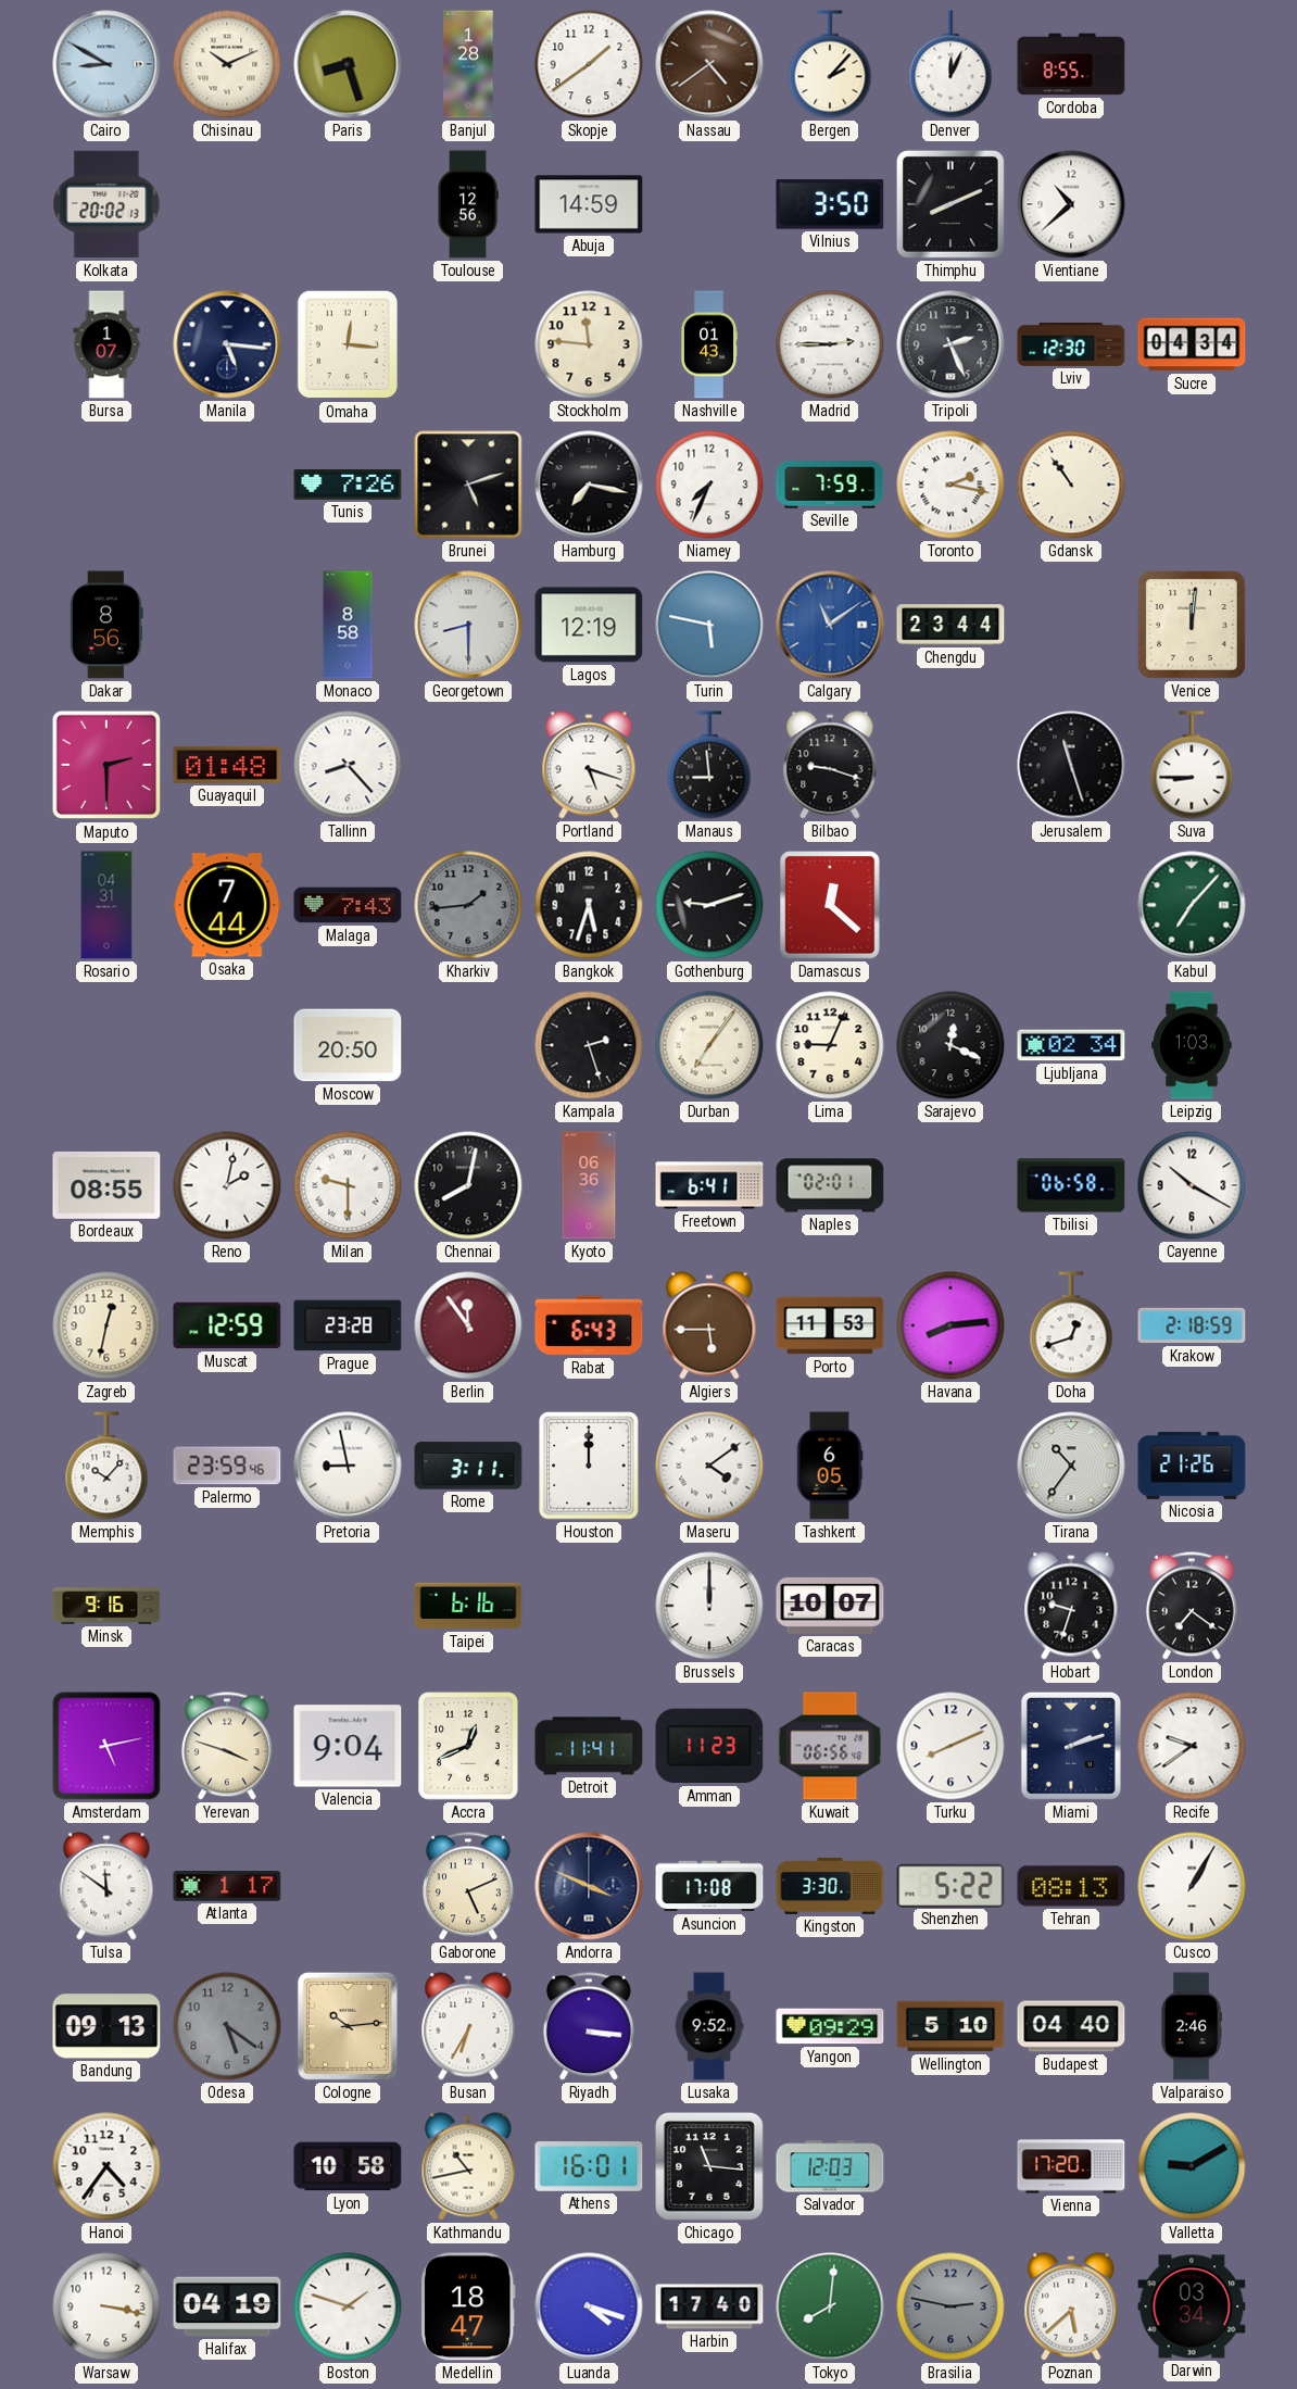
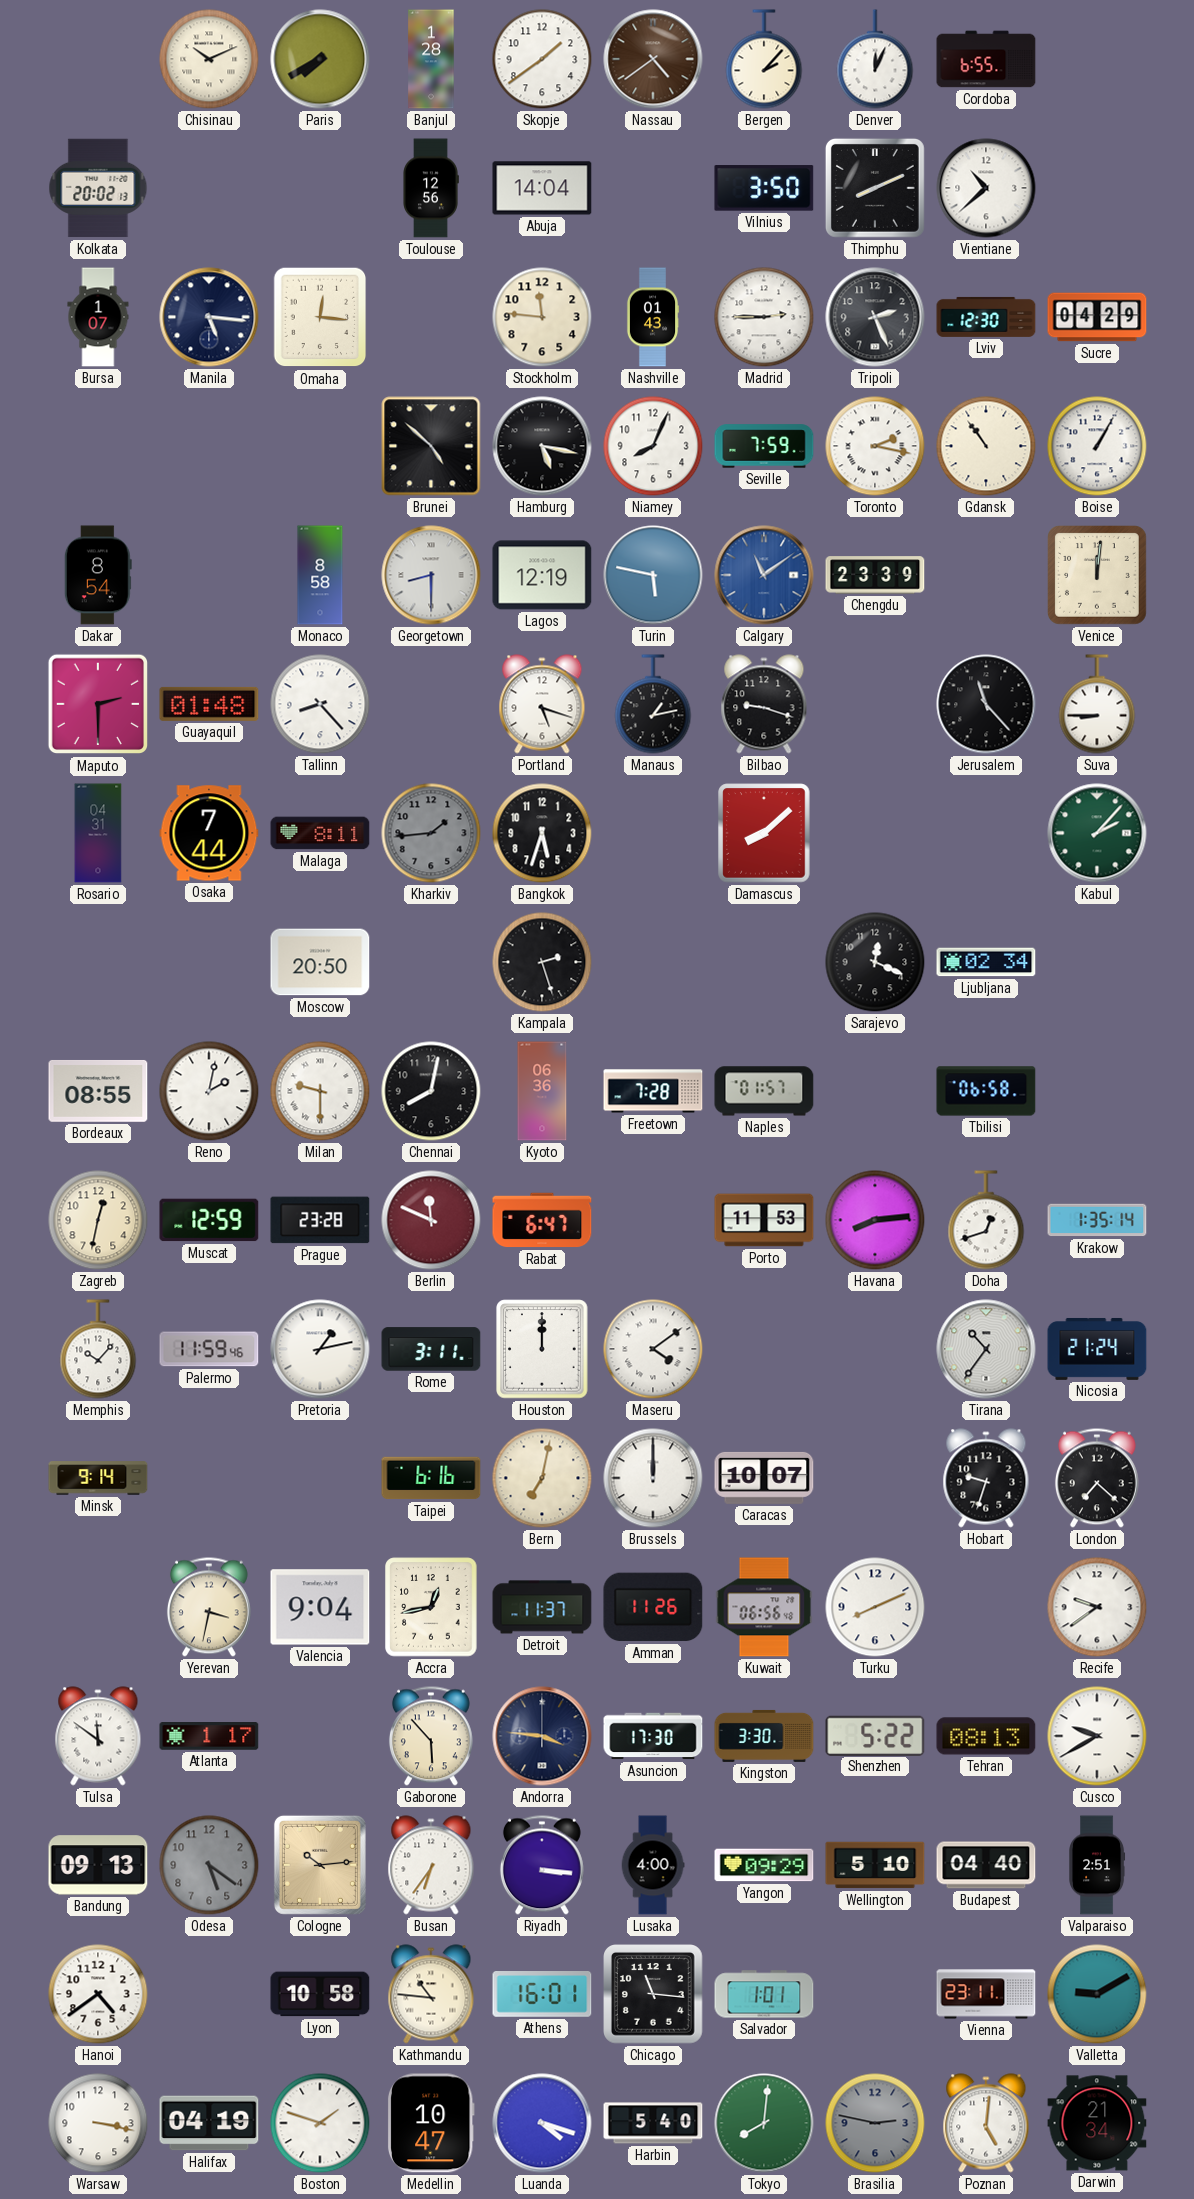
Cairo: 8:50 -> none
Paris: 8:27 -> 7:40
Cordoba: 8:55 -> 6:55
Abuja: 14:59 -> 14:04
Sucre: 04:34 -> 04:29
Tunis: 7:26 -> none
Brunei: 5:12 -> 4:52
Hamburg: 7:17 -> 5:17
Niamey: 7:34 -> 8:04
Boise: none -> 1:05
Dakar: 8:56 -> 8:54
Chengdu: 23:44 -> 23:39
Manaus: 8:59 -> 1:13
Jerusalem: 11:27 -> 11:23
Malaga: 7:43 -> 8:11
Gothenburg: 9:12 -> none
Damascus: 12:22 -> 8:08
Kabul: 7:07 -> 2:07
Durban: 7:06 -> none
Lima: 9:04 -> none
Leipzig: 1:03 -> none
Freetown: 6:41 -> 7:28
Naples: 02:01 -> 01:57
Cayenne: 10:20 -> none
Berlin: 11:54 -> 11:49
Rabat: 6:43 -> 6:47
Algiers: 5:45 -> none
Krakow: 2:18 -> 1:35
Palermo: 23:59 -> 11:59
Pretoria: 8:58 -> 1:13
Tashkent: 6:05 -> none
Nicosia: 21:26 -> 21:24
Minsk: 9:16 -> 9:14
Bern: none -> 7:02
London: 7:21 -> 7:22
Amsterdam: 5:13 -> none
Yerevan: 3:48 -> 3:32
Accra: 12:41 -> 12:43
Detroit: 11:41 -> 11:37
Amman: 11:23 -> 11:26
Miami: 2:12 -> none
Gaborone: 5:11 -> 5:53
Andorra: 3:49 -> 3:46
Asuncion: 17:08 -> 17:30
Cusco: 1:05 -> 9:40
Busan: 6:35 -> 6:36
Lusaka: 9:52 -> 4:00
Valparaiso: 2:46 -> 2:51
Hanoi: 4:36 -> 4:39
Kathmandu: 10:43 -> 10:46
Salvador: 12:03 -> 1:01
Vienna: 17:20 -> 23:11
Medellin: 18:47 -> 10:47
Harbin: 17:40 -> 5:40
Poznan: 5:38 -> 5:01
Darwin: 03:34 -> 21:34
